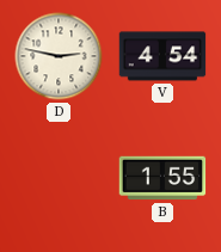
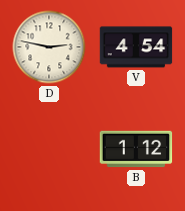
B: 1:55 -> 1:12
